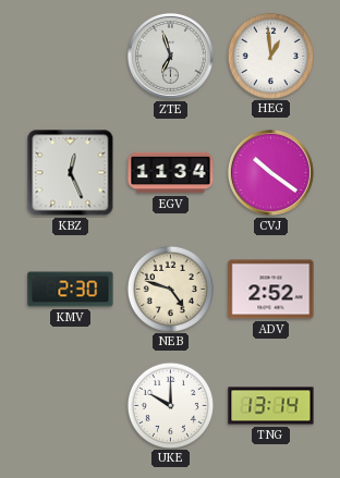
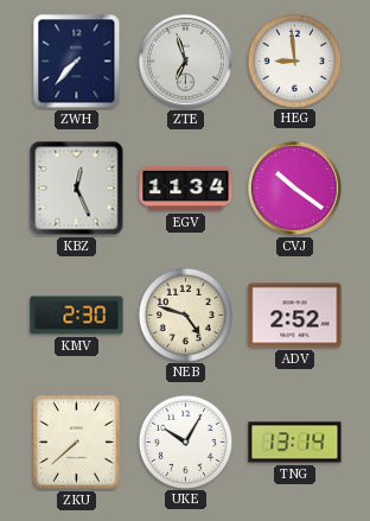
ZWH: none -> 7:37
HEG: 12:59 -> 8:59
ZKU: none -> 7:38
UKE: 10:00 -> 10:05
